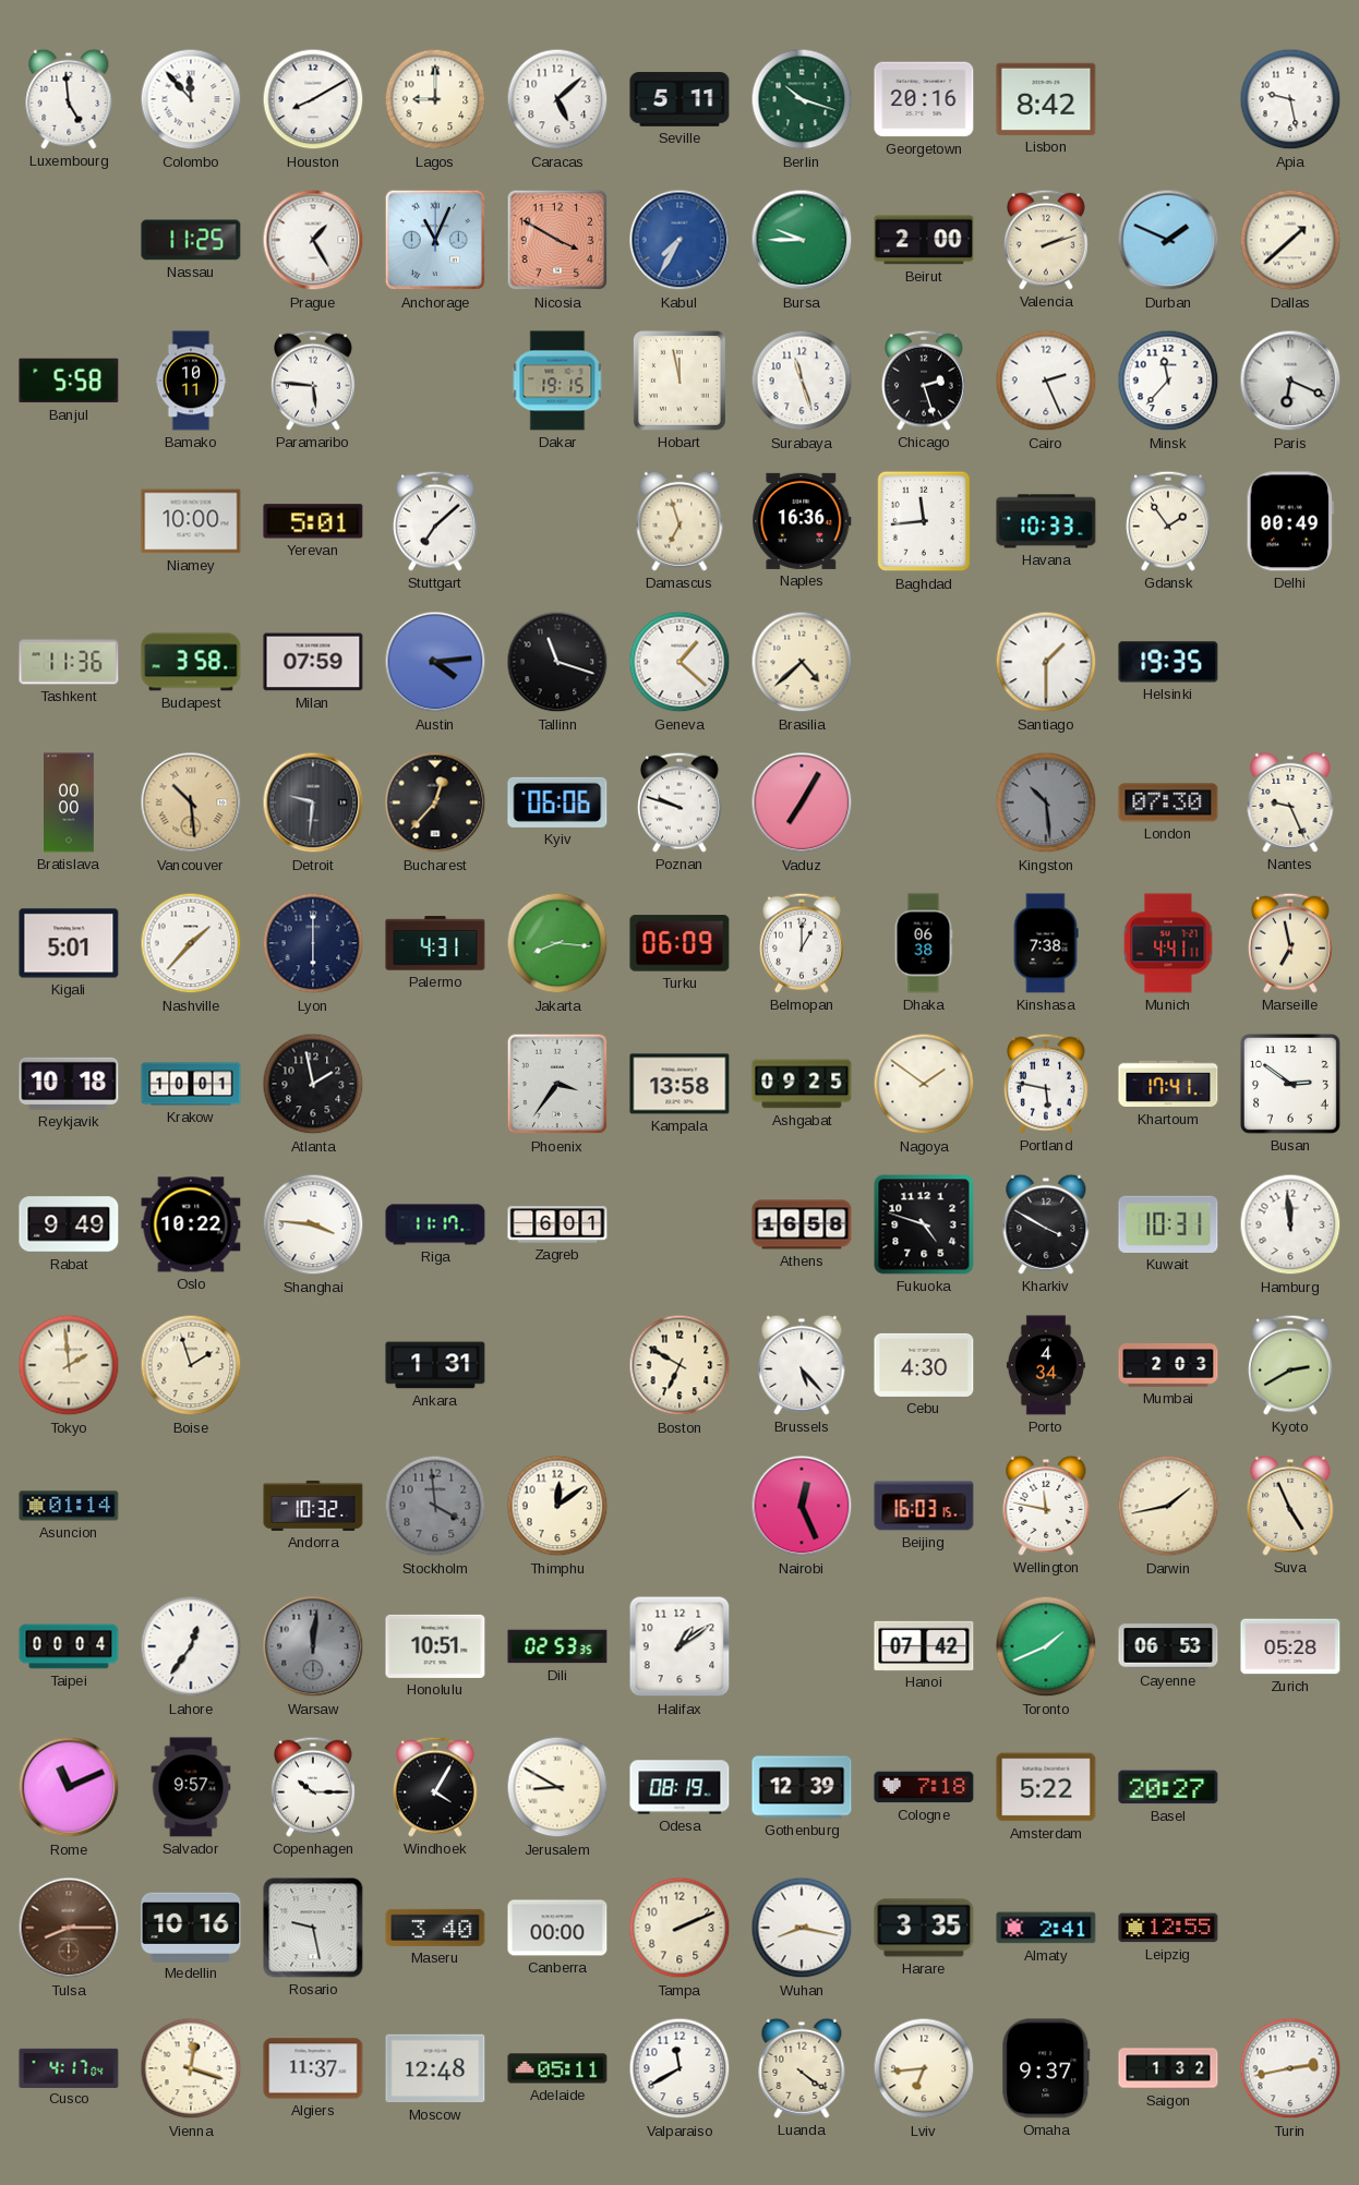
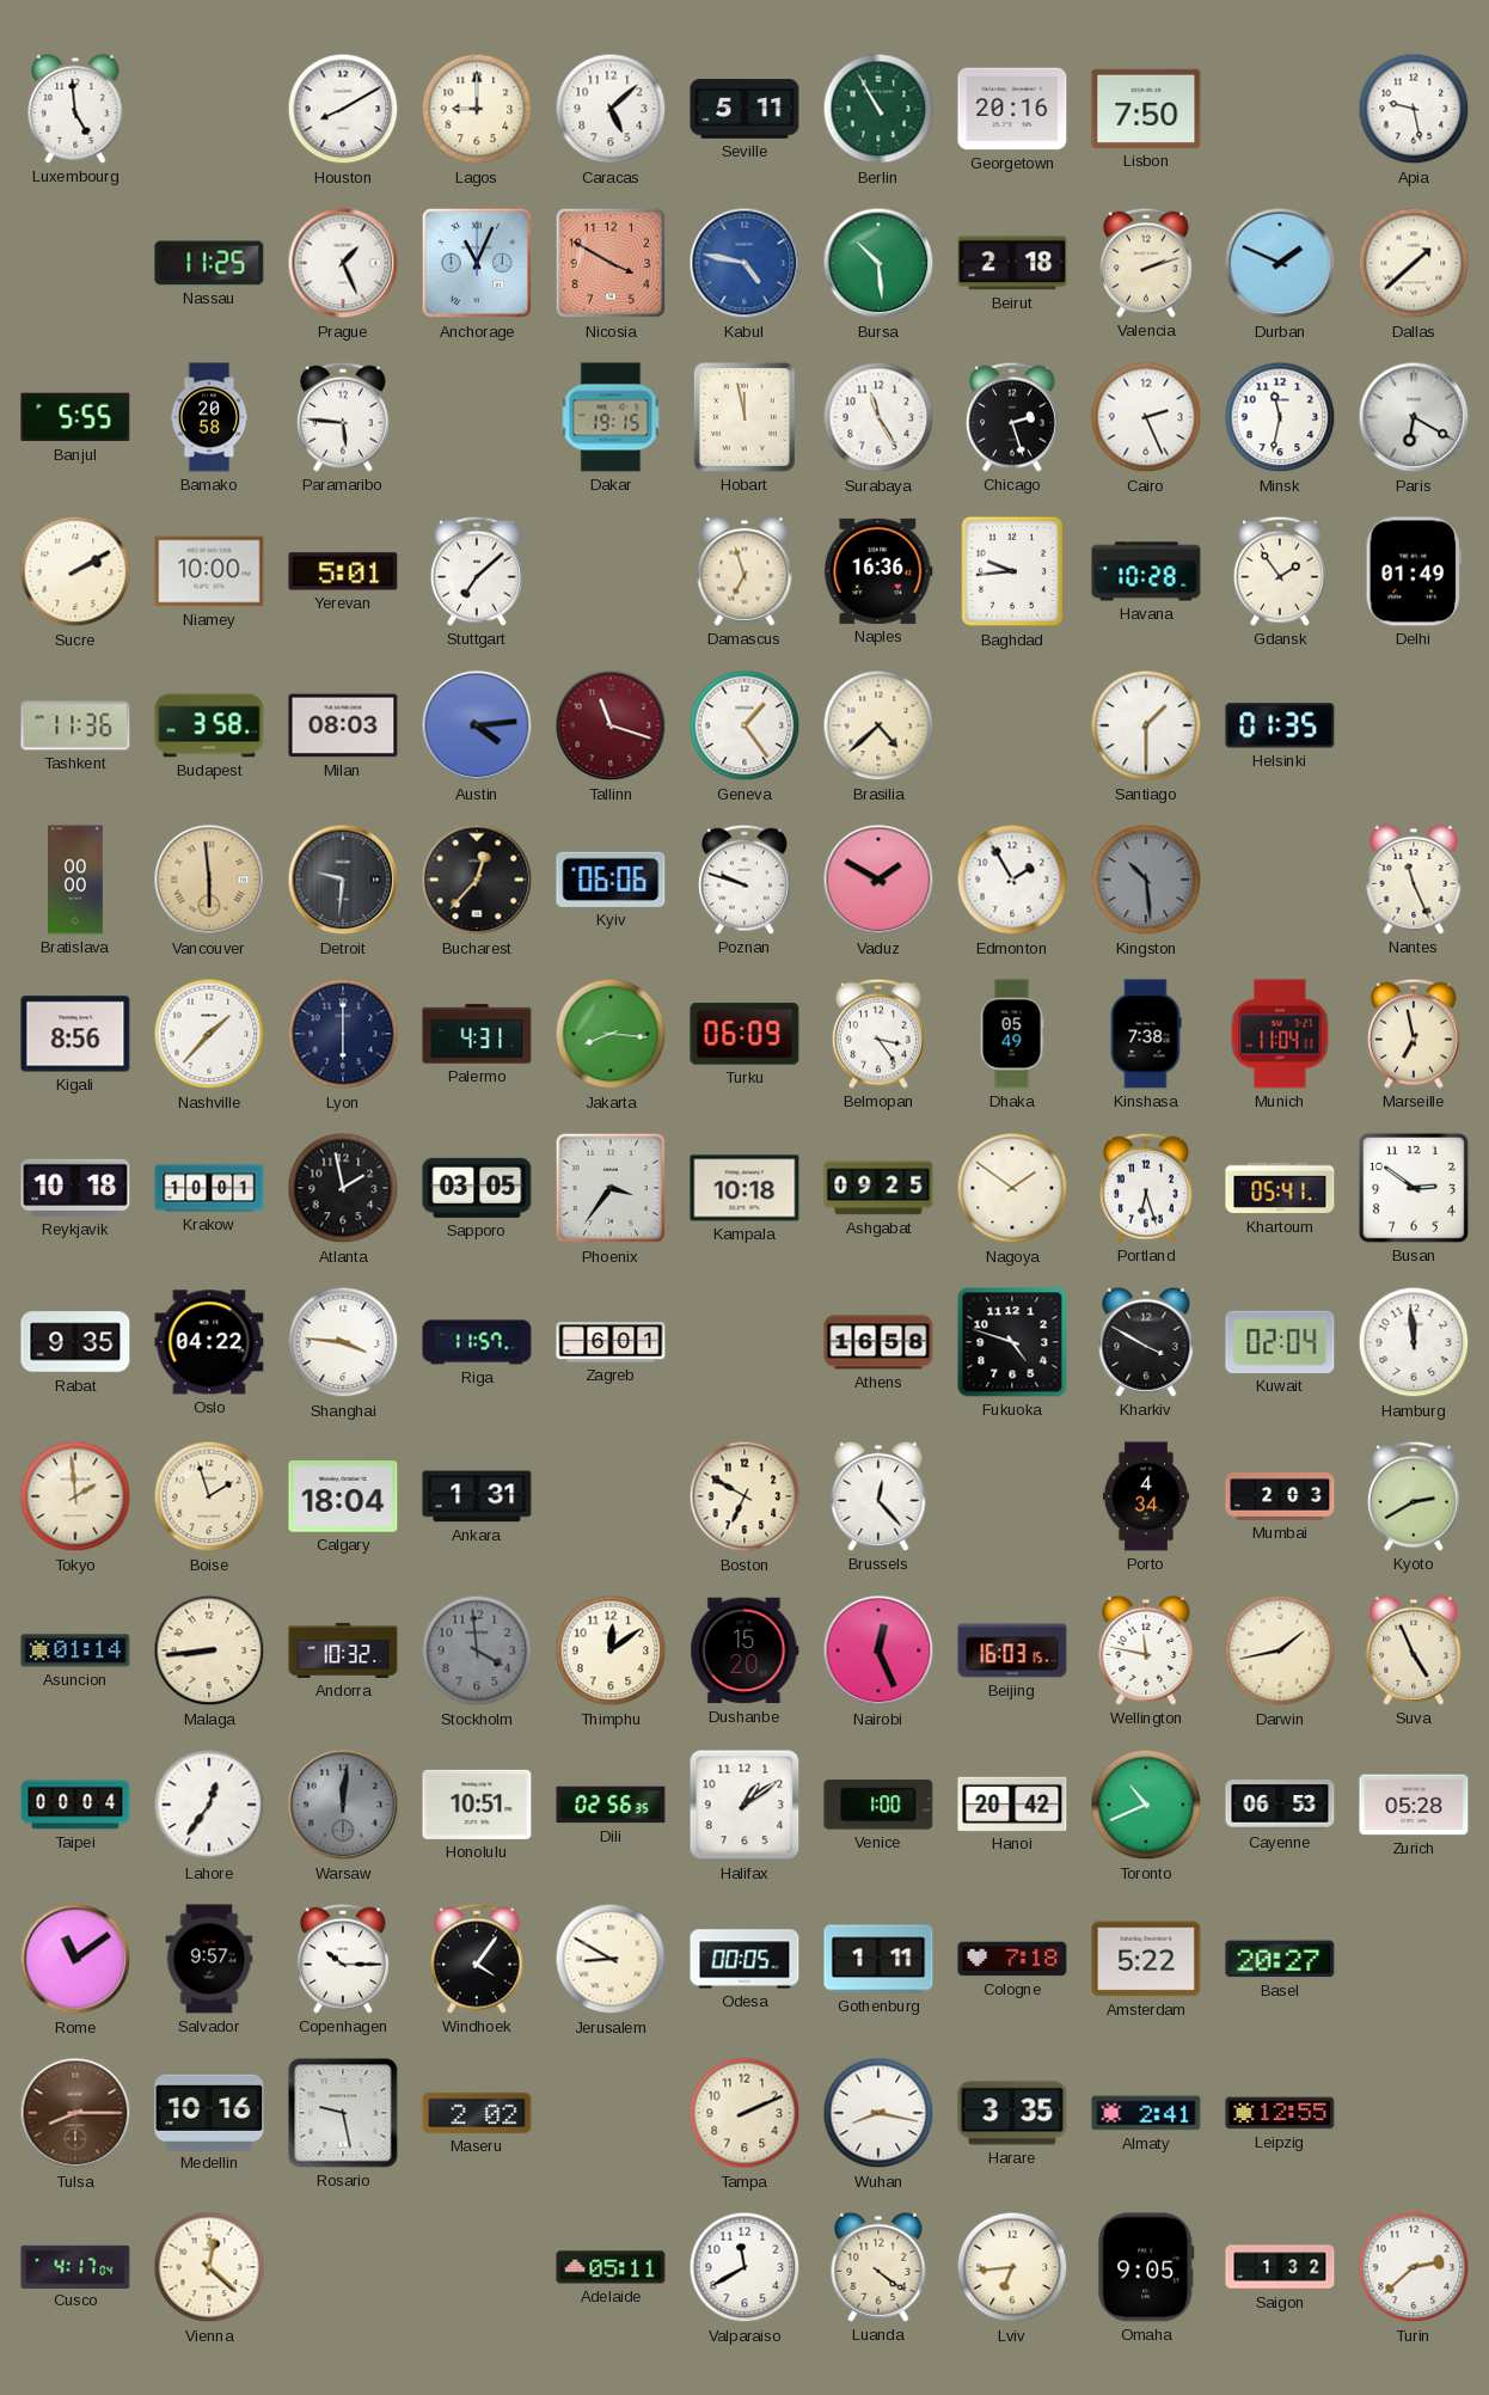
Colombo: 11:53 -> none
Berlin: 10:18 -> 10:55
Lisbon: 8:42 -> 7:50
Prague: 1:25 -> 1:26
Kabul: 7:35 -> 4:47
Bursa: 9:45 -> 10:29
Beirut: 2:00 -> 2:18
Banjul: 5:58 -> 5:55
Bamako: 10:11 -> 20:58
Surabaya: 11:27 -> 11:25
Minsk: 11:37 -> 11:32
Paris: 6:19 -> 6:20
Sucre: none -> 2:10
Baghdad: 11:44 -> 9:44
Havana: 10:33 -> 10:28
Delhi: 00:49 -> 01:49
Milan: 07:59 -> 08:03
Tallinn dial: black -> burgundy
Geneva: 1:22 -> 1:24
Helsinki: 19:35 -> 01:35
Vancouver: 10:29 -> 5:59
Vaduz: 7:05 -> 1:50
Edmonton: none -> 1:55
London: 07:30 -> none
Nantes: 9:26 -> 11:26
Kigali: 5:01 -> 8:56
Belmopan: 1:00 -> 3:24
Dhaka: 06:38 -> 05:49
Munich: 4:41 -> 11:04
Sapporo: none -> 03:05
Kampala: 13:58 -> 10:18
Portland: 5:47 -> 6:27
Khartoum: 17:41 -> 05:41
Rabat: 9:49 -> 9:35
Oslo: 10:22 -> 04:22
Riga: 11:17 -> 11:57
Kuwait: 10:31 -> 02:04
Calgary: none -> 18:04
Brussels: 5:23 -> 12:23
Cebu: 4:30 -> none
Malaga: none -> 8:44
Dushanbe: none -> 15:20
Dili: 02:53 -> 02:56
Venice: none -> 1:00
Hanoi: 07:42 -> 20:42
Toronto: 1:41 -> 10:41
Rome: 11:11 -> 11:09
Windhoek: 4:05 -> 4:06
Odesa: 08:19 -> 00:05
Gothenburg: 12:39 -> 1:11
Maseru: 3:40 -> 2:02
Canberra: 00:00 -> none
Vienna: 12:18 -> 12:22
Algiers: 11:37 -> none
Moscow: 12:48 -> none
Omaha: 9:37 -> 9:05
Turin: 2:43 -> 2:38
